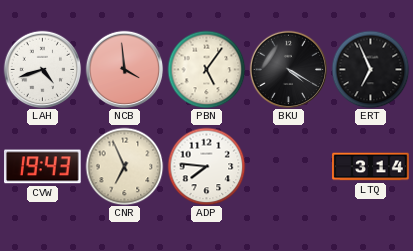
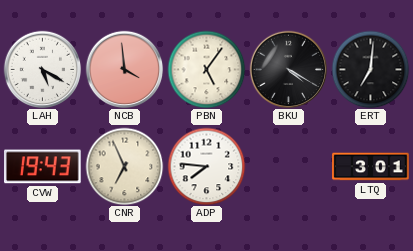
LAH: 4:42 -> 5:20
ERT: 6:56 -> 7:01
LTQ: 3:14 -> 3:01
